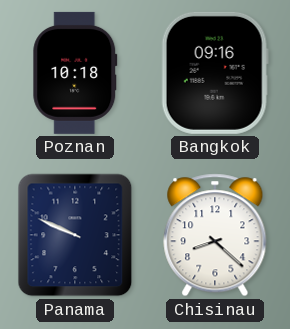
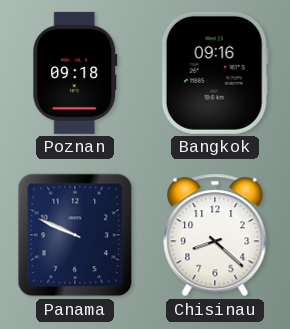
Poznan: 10:18 -> 09:18
